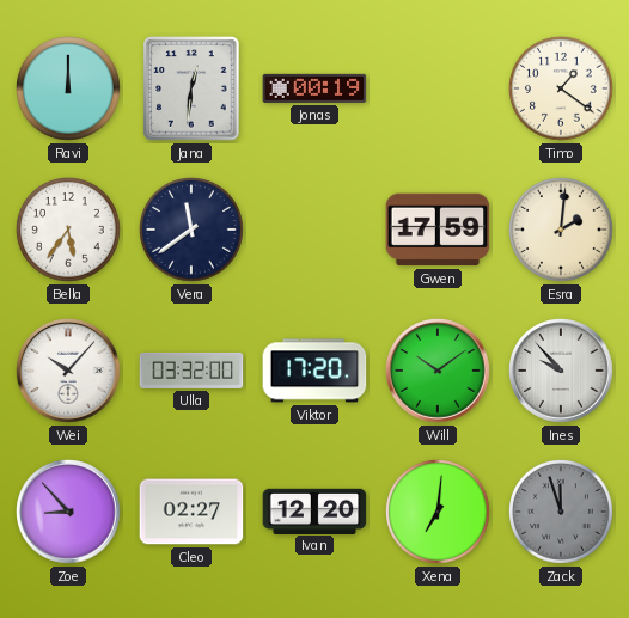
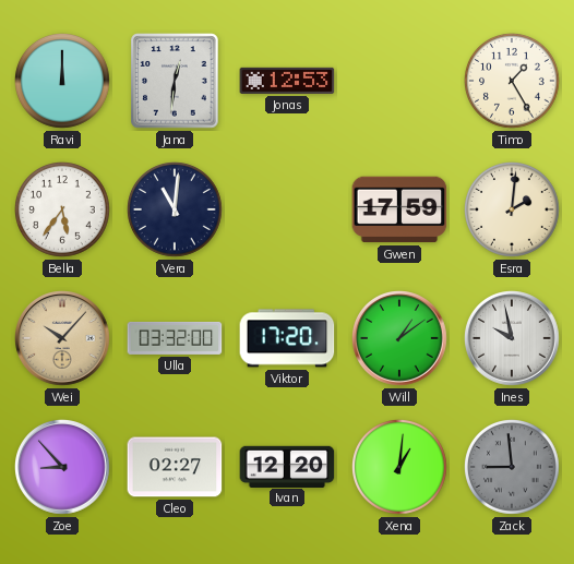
Jonas: 00:19 -> 12:53
Timo: 1:21 -> 1:25
Vera: 11:39 -> 11:01
Wei dial: white -> champagne
Will: 10:09 -> 1:09
Ines: 9:53 -> 9:58
Xena: 7:01 -> 1:01
Zack: 11:57 -> 8:59
